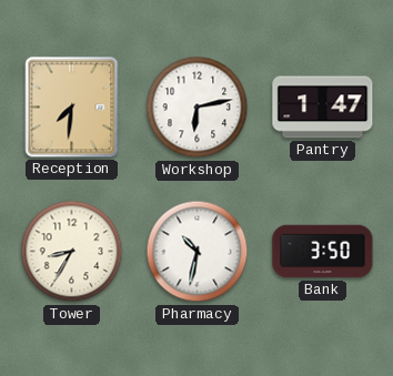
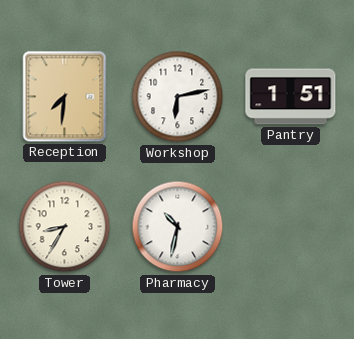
Pantry: 1:47 -> 1:51
Bank: 3:50 -> none
